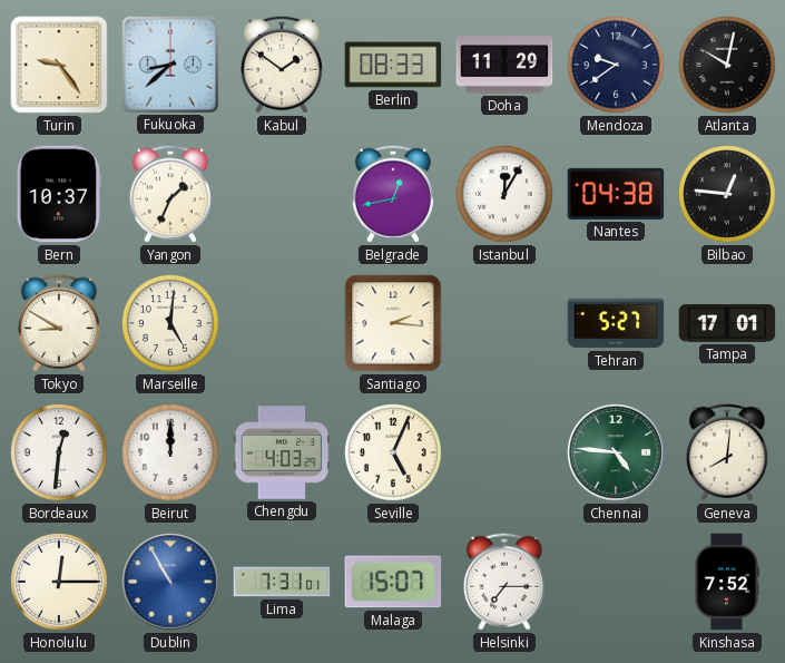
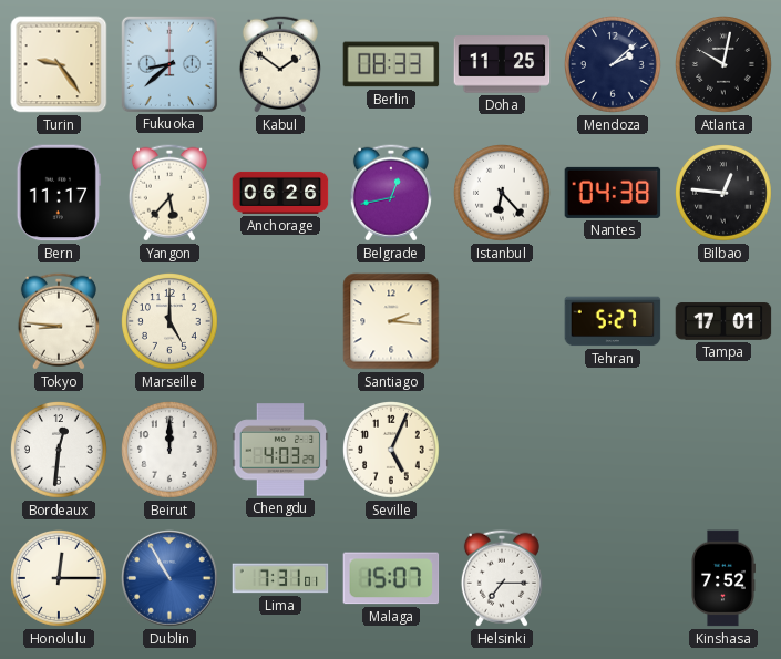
Doha: 11:29 -> 11:25
Mendoza: 9:39 -> 2:08
Bern: 10:37 -> 11:17
Yangon: 1:34 -> 5:37
Anchorage: none -> 06:26
Istanbul: 12:05 -> 6:23
Tokyo: 8:50 -> 8:46
Marseille: 5:01 -> 5:00
Chennai: 4:46 -> none
Geneva: 8:01 -> none
